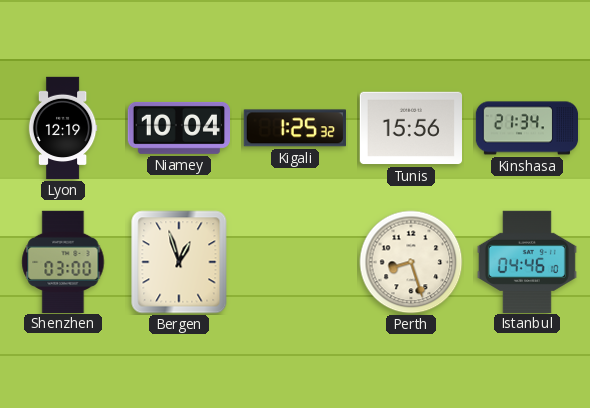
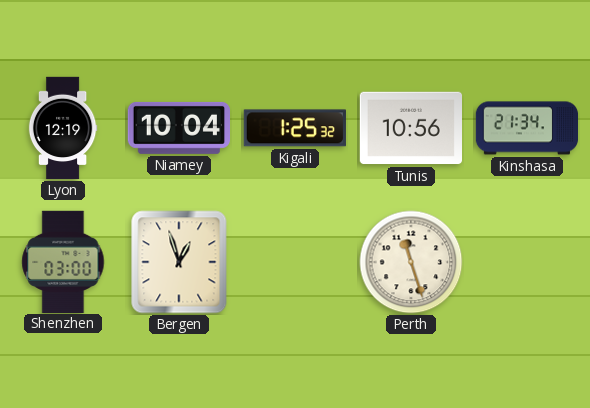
Tunis: 15:56 -> 10:56
Perth: 8:27 -> 11:27
Istanbul: 04:46 -> none
